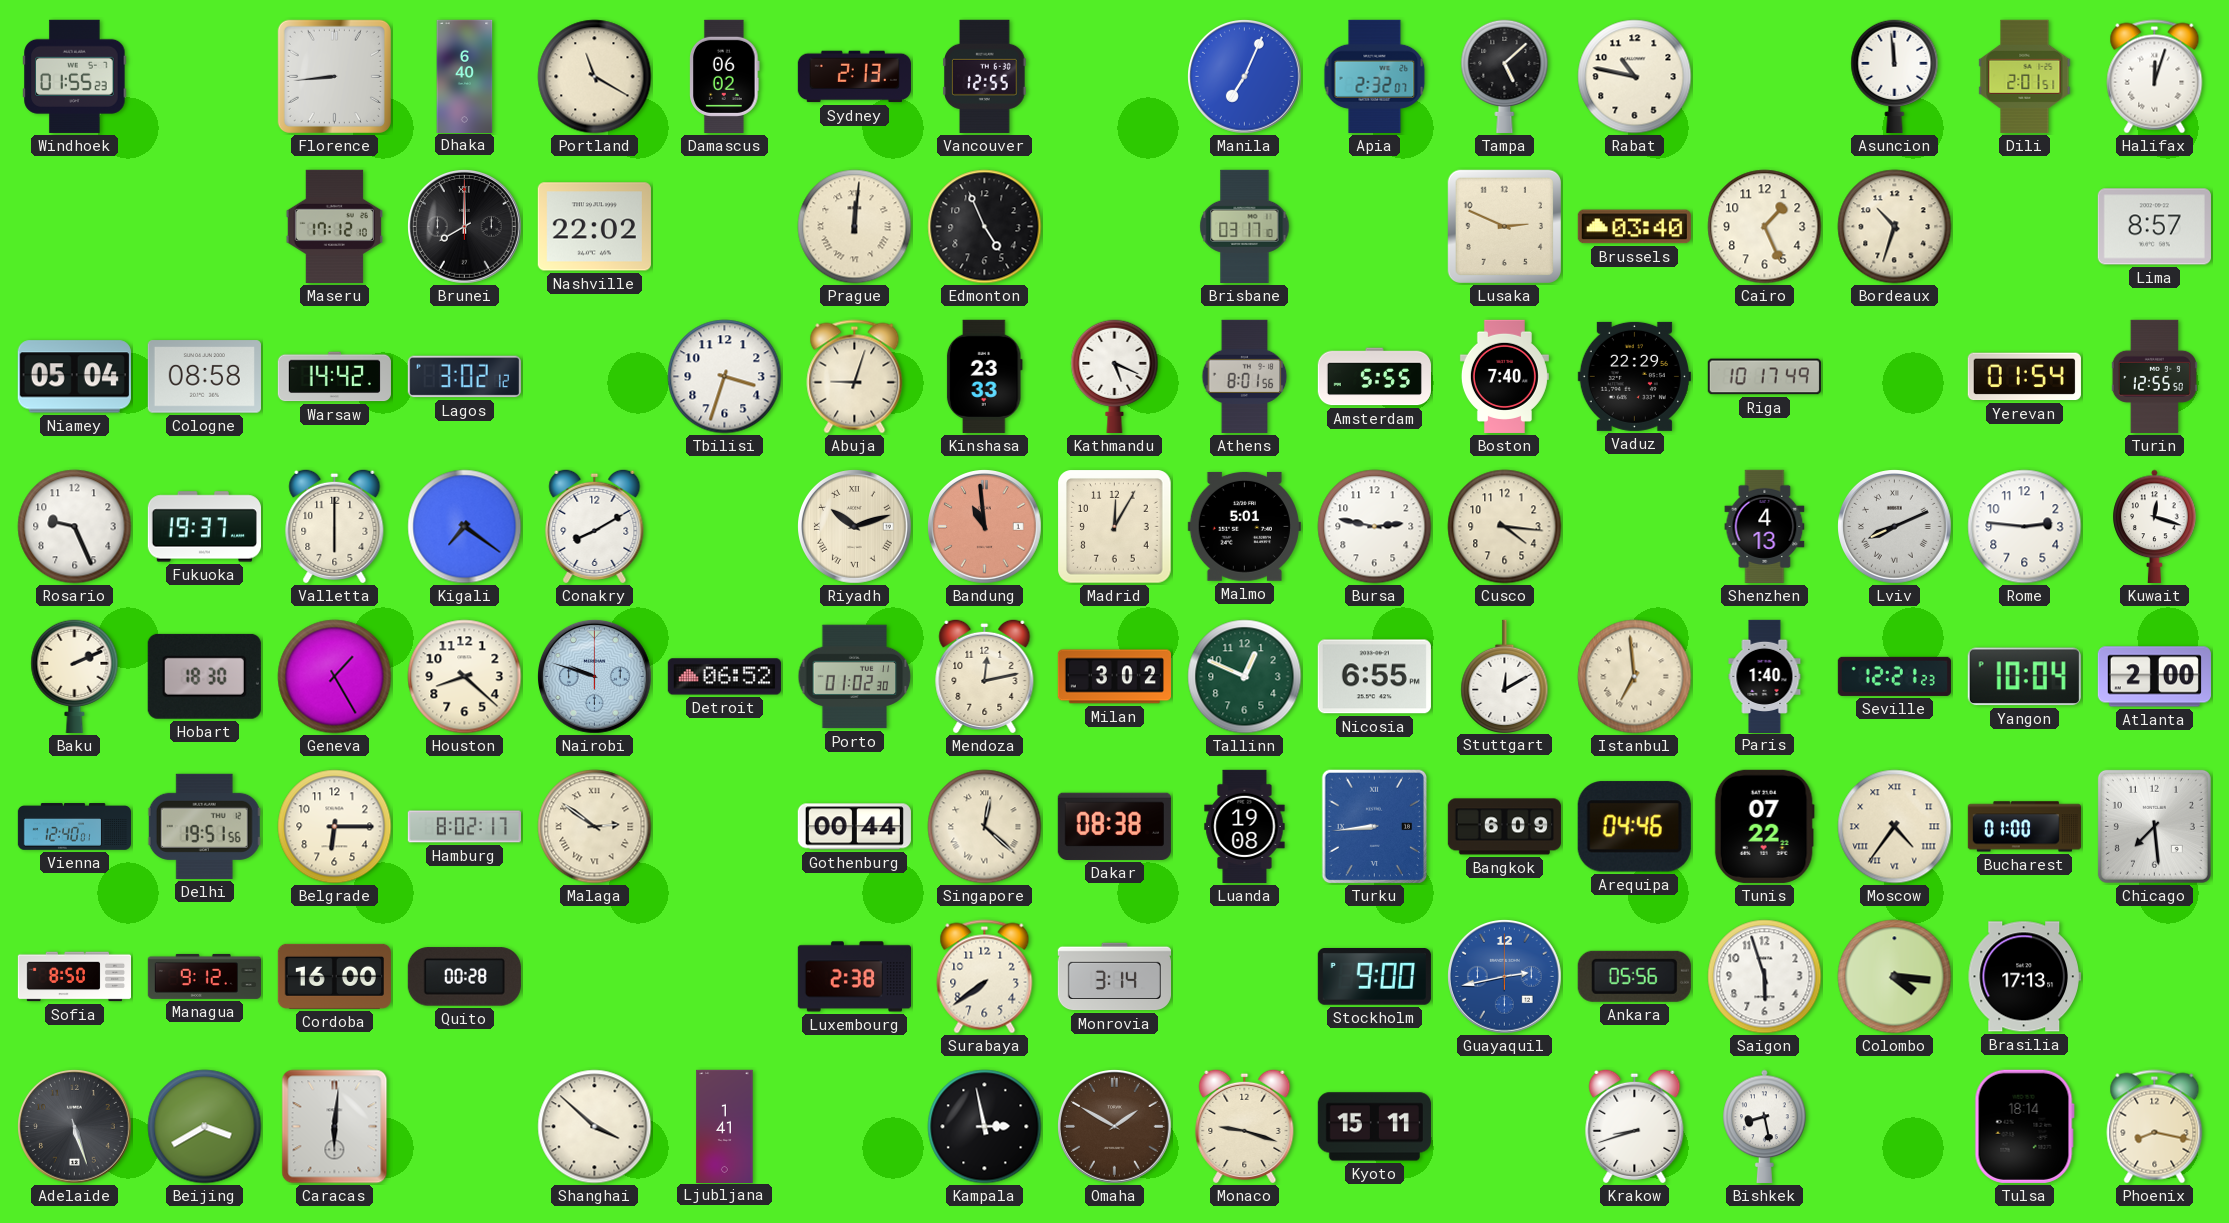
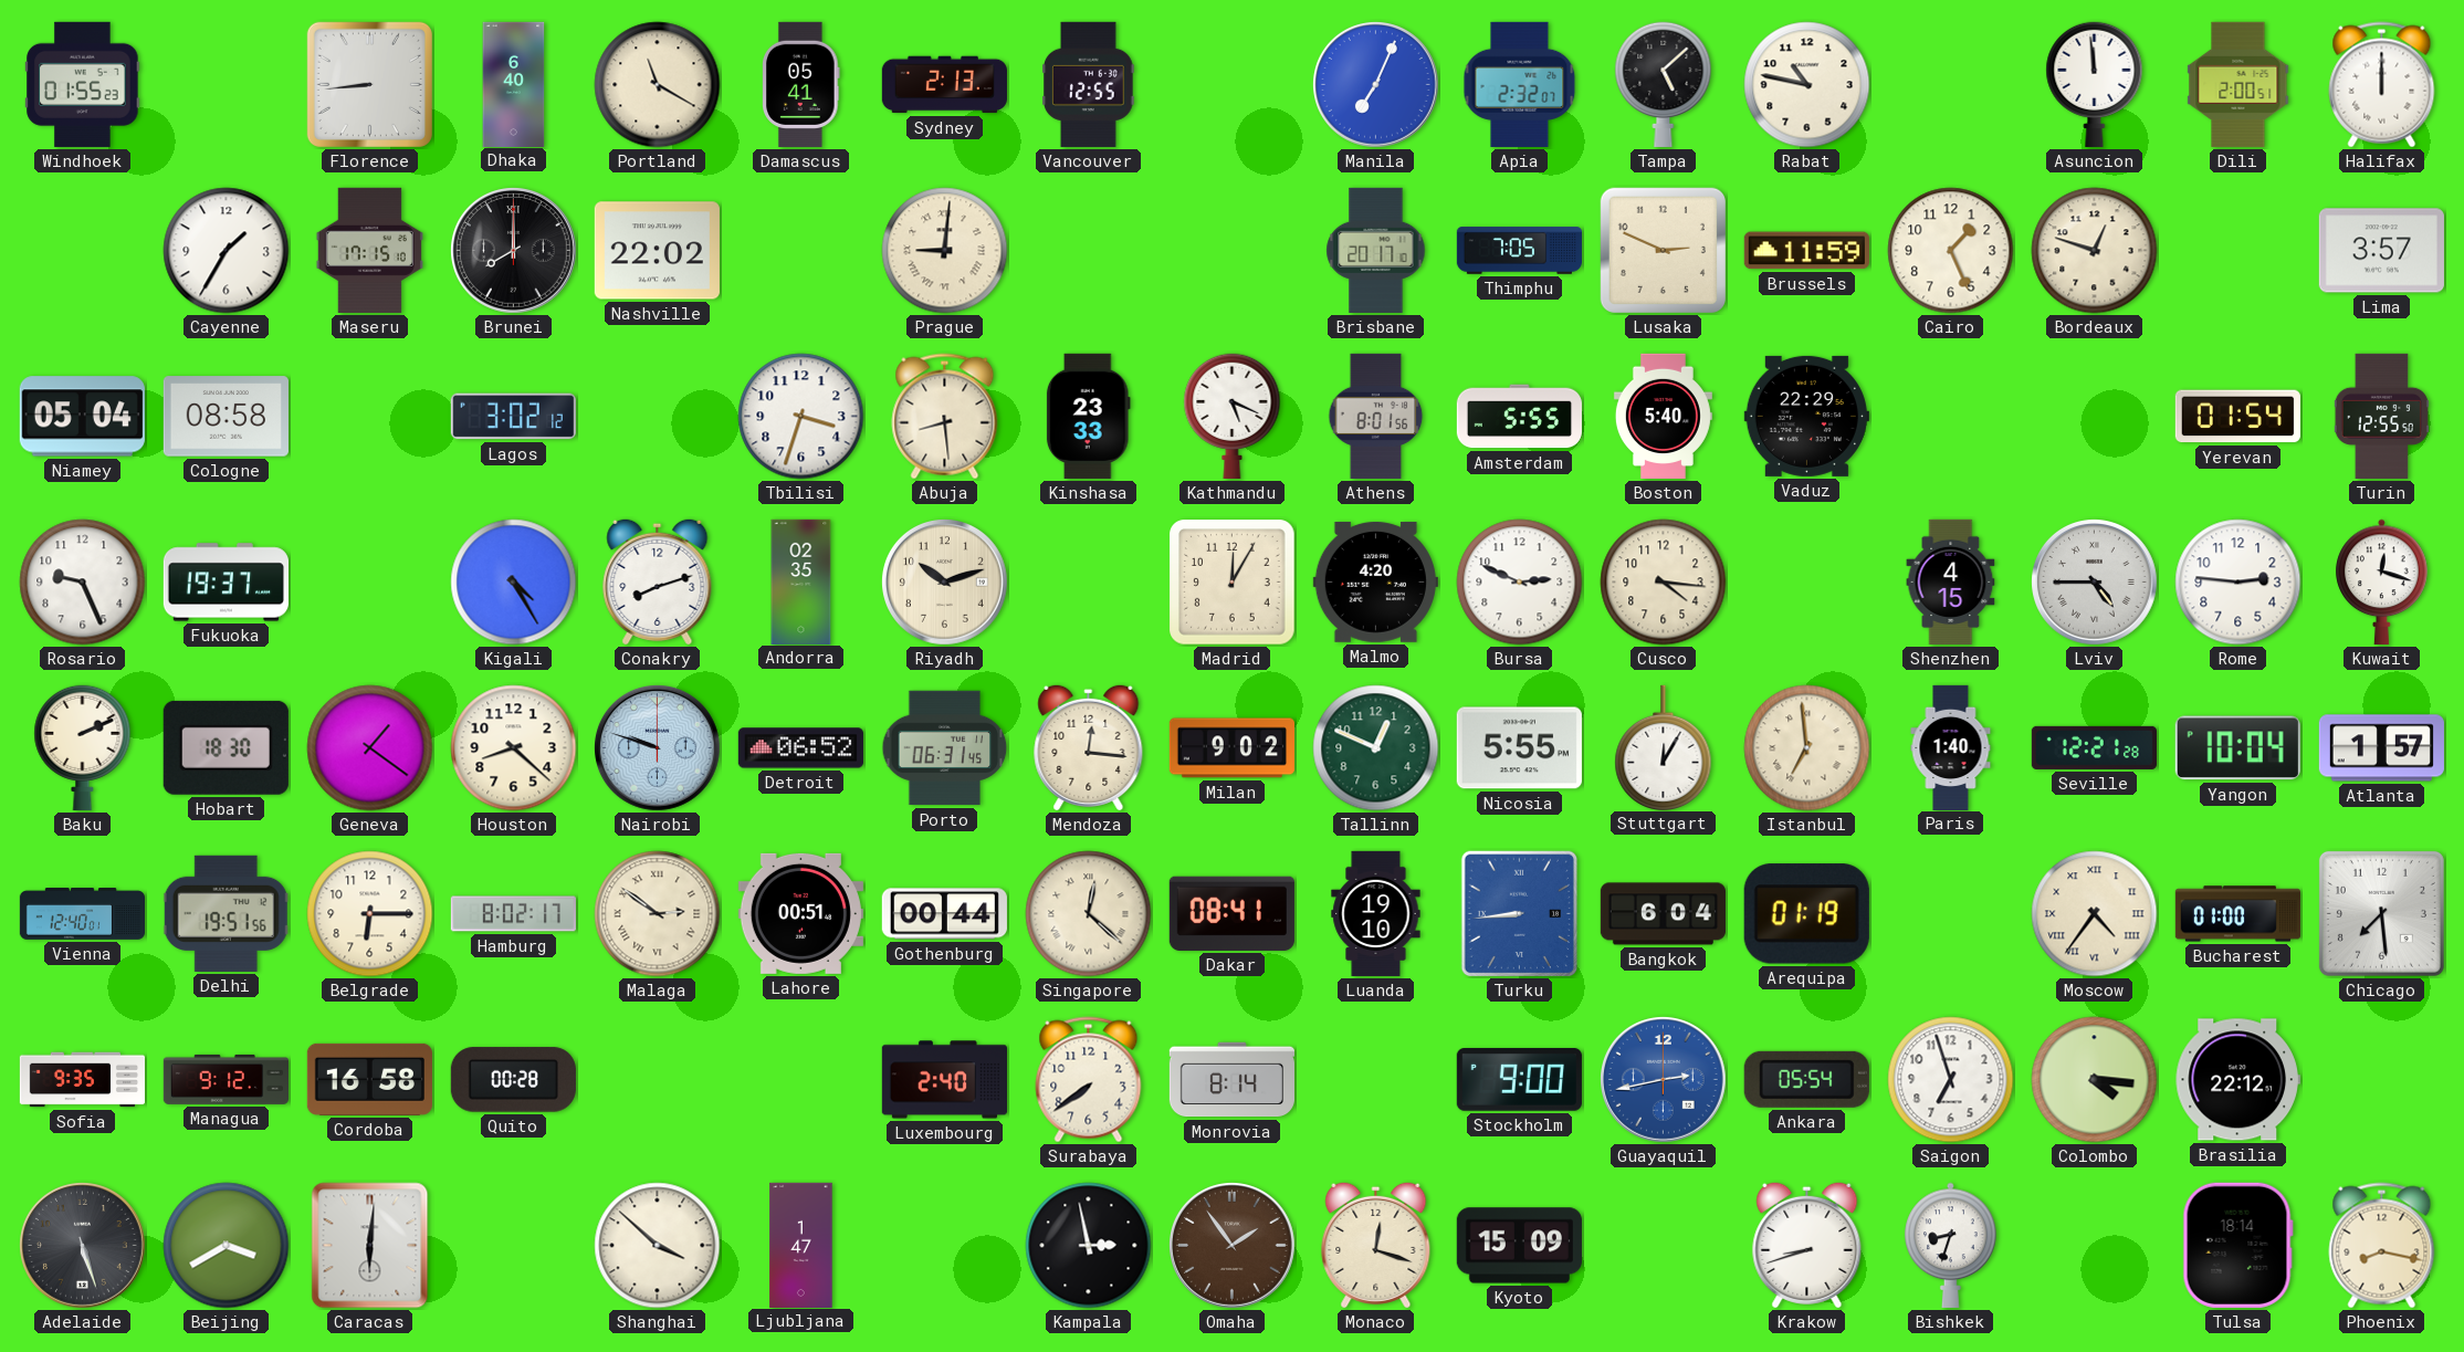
Damascus: 06:02 -> 05:41
Dili: 2:01 -> 2:00
Halifax: 12:03 -> 12:00
Cayenne: none -> 1:35
Maseru: 17:12 -> 17:15
Prague: 12:01 -> 9:01
Edmonton: 4:56 -> none
Brisbane: 03:17 -> 20:17
Thimphu: none -> 7:05
Brussels: 03:40 -> 11:59
Bordeaux: 10:33 -> 12:48
Lima: 8:57 -> 3:57
Warsaw: 14:42 -> none
Abuja: 9:03 -> 8:29
Boston: 7:40 -> 5:40
Riga: 10:17 -> none
Valletta: 6:00 -> none
Kigali: 7:21 -> 4:25
Conakry: 8:10 -> 8:12
Andorra: none -> 02:35
Riyadh numerals: Roman -> Arabic
Bandung: 10:59 -> none
Malmo: 5:01 -> 4:20
Bursa: 2:47 -> 2:49
Shenzhen: 4:13 -> 4:15
Lviv: 8:11 -> 4:45
Geneva: 1:25 -> 1:21
Porto: 01:02 -> 06:31
Mendoza: 12:13 -> 12:16
Milan: 3:02 -> 9:02
Nicosia: 6:55 -> 5:55
Stuttgart: 12:10 -> 12:05
Seville: 12:21:23 -> 12:21:28
Atlanta: 2:00 -> 1:57
Lahore: none -> 00:51
Dakar: 08:38 -> 08:41
Luanda: 19:08 -> 19:10
Bangkok: 6:09 -> 6:04
Arequipa: 04:46 -> 01:19
Tunis: 07:22 -> none
Sofia: 8:50 -> 9:35
Cordoba: 16:00 -> 16:58
Luxembourg: 2:38 -> 2:40
Monrovia: 3:14 -> 8:14
Ankara: 05:56 -> 05:54
Saigon: 5:57 -> 6:57
Brasilia: 17:13 -> 22:12
Ljubljana: 1:41 -> 1:47
Omaha: 1:50 -> 1:54
Monaco: 9:18 -> 12:18
Kyoto: 15:11 -> 15:09
Bishkek: 8:28 -> 8:33
